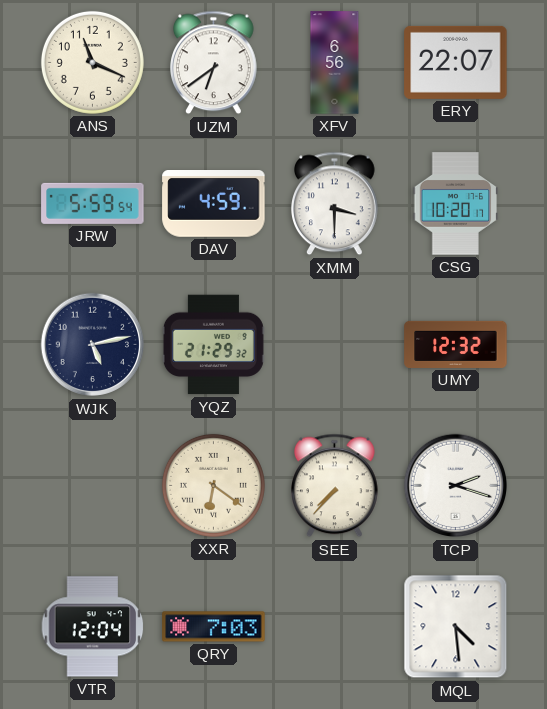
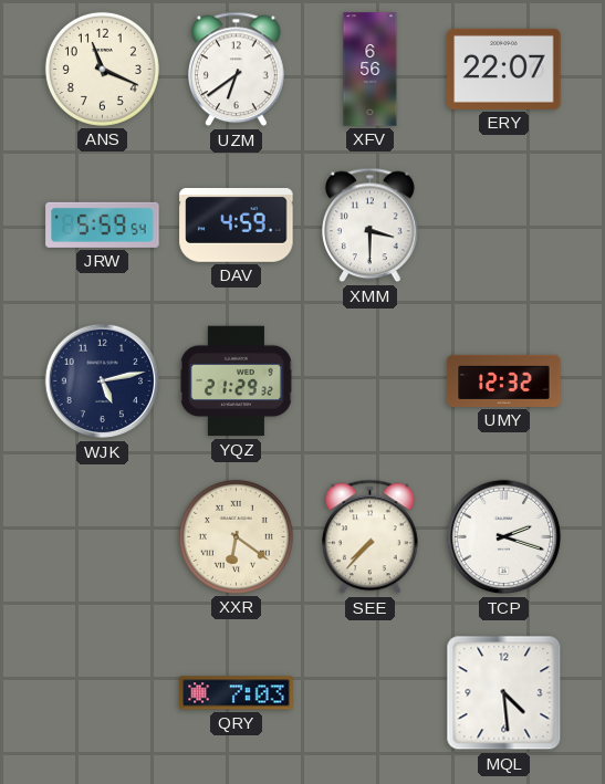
CSG: 10:20 -> none
VTR: 12:04 -> none
